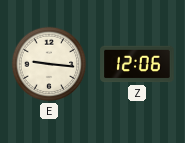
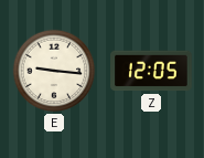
Z: 12:06 -> 12:05
